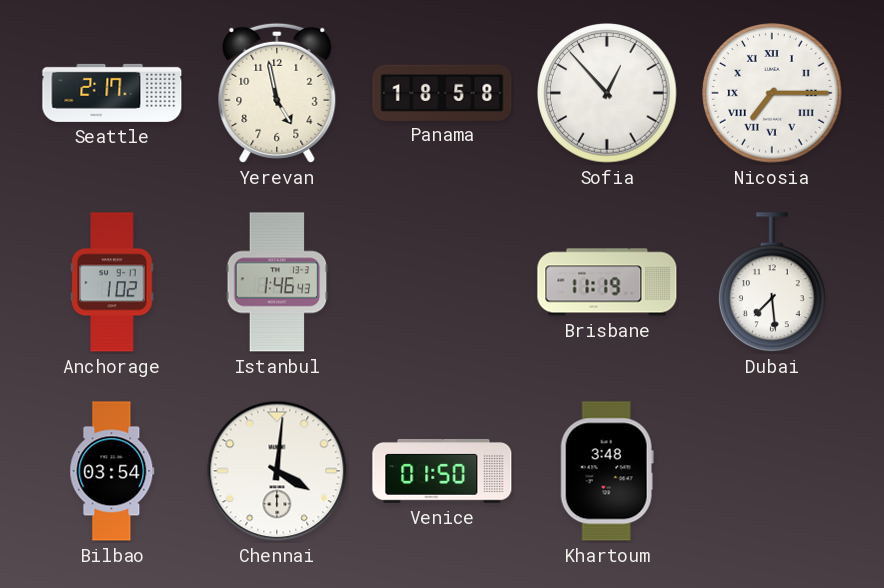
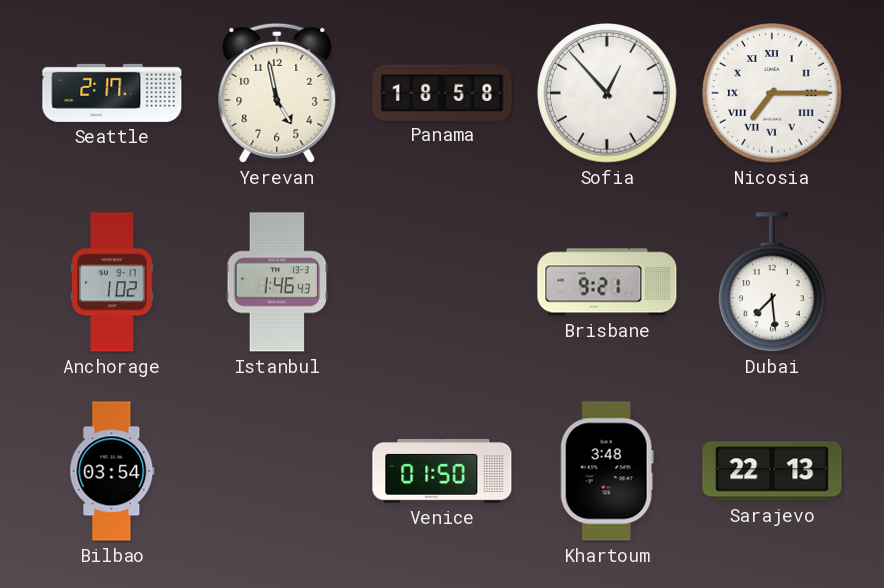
Brisbane: 11:19 -> 9:21
Chennai: 4:01 -> none
Sarajevo: none -> 22:13
